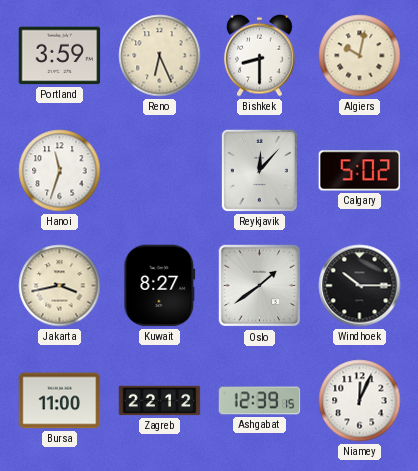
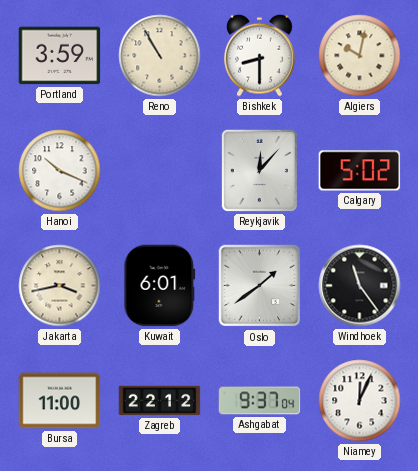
Reno: 6:26 -> 10:55
Hanoi: 11:33 -> 10:19
Kuwait: 8:27 -> 6:01
Windhoek: 10:15 -> 11:24
Ashgabat: 12:39 -> 9:37
